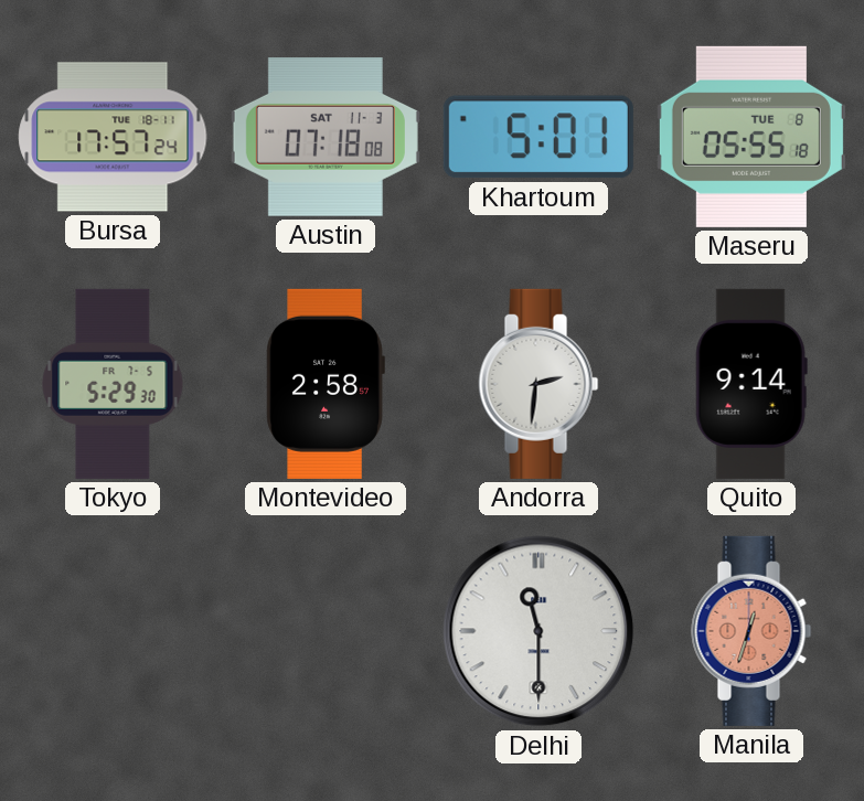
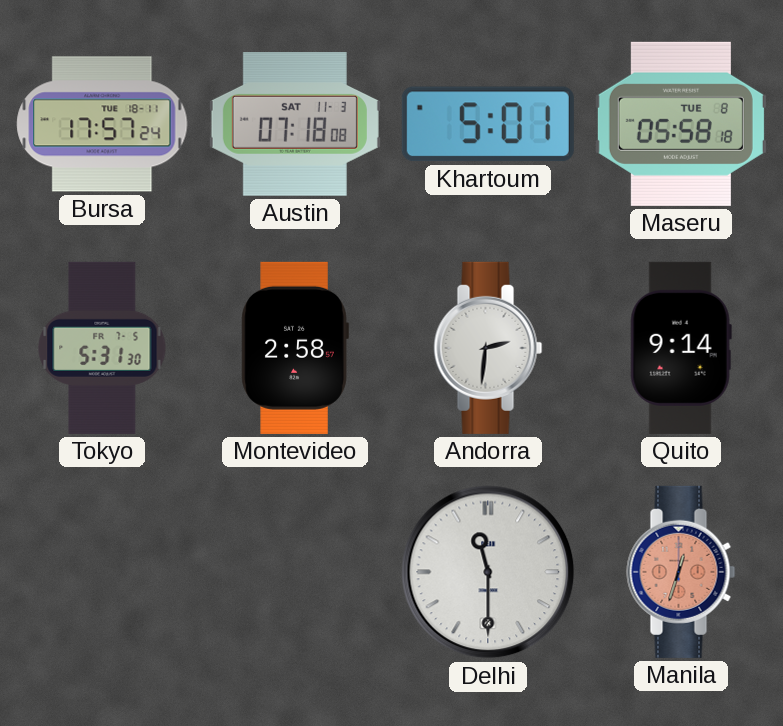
Maseru: 05:55 -> 05:58
Tokyo: 5:29 -> 5:31
